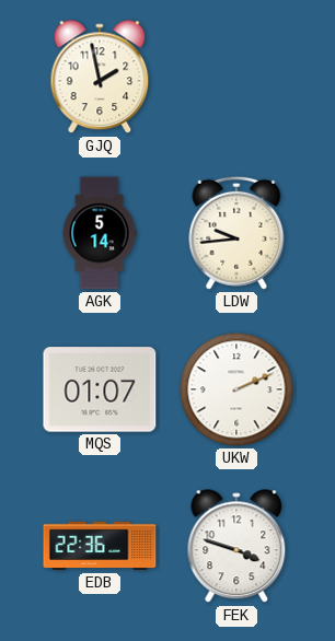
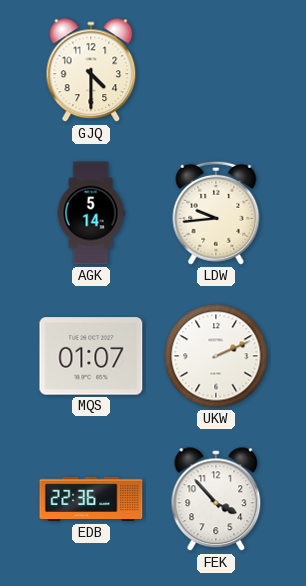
GJQ: 1:58 -> 4:30
FEK: 3:48 -> 3:53
